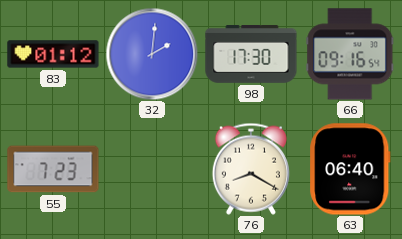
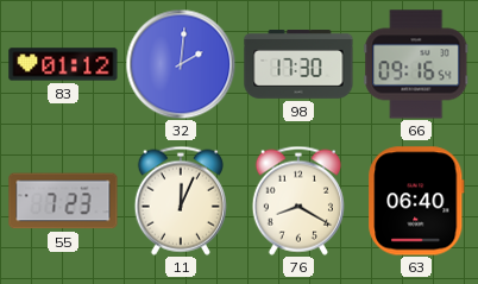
11: none -> 12:04
